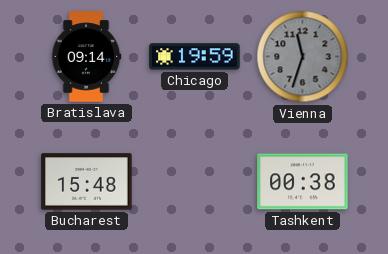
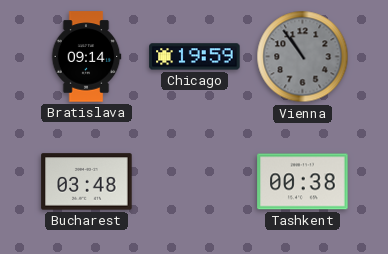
Vienna: 11:33 -> 10:54
Bucharest: 15:48 -> 03:48
